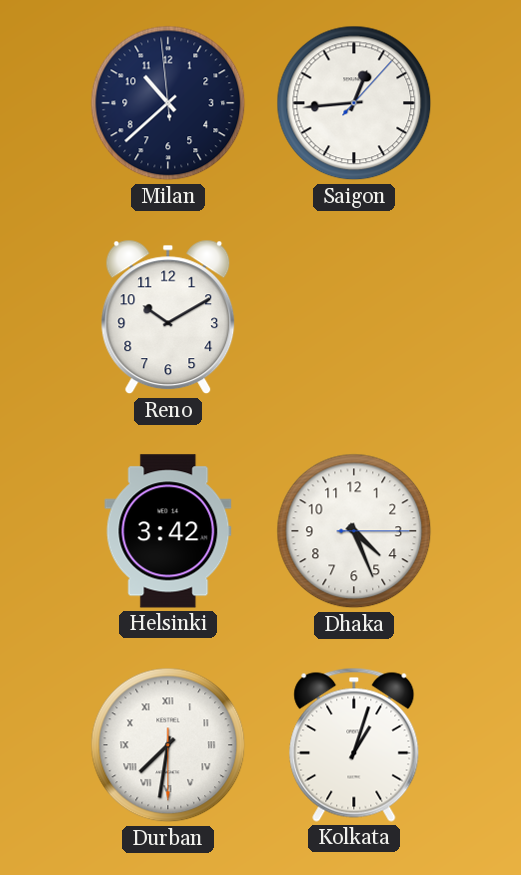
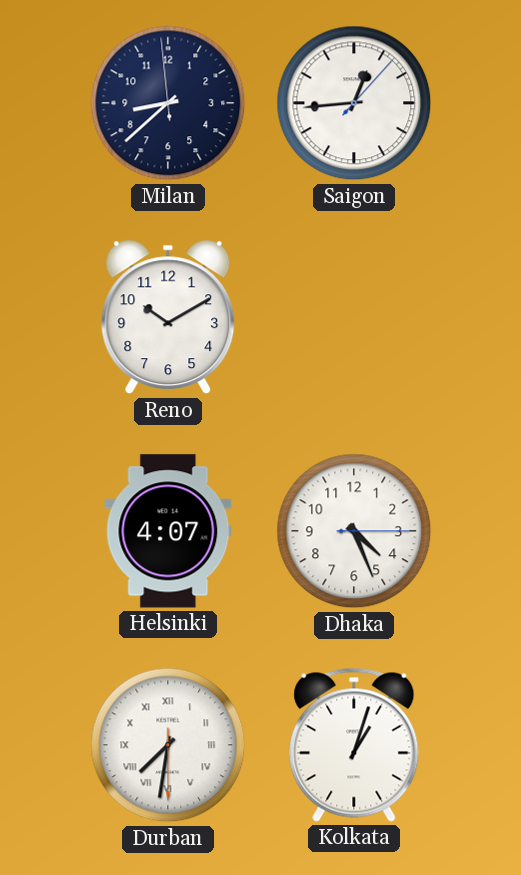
Milan: 10:37 -> 8:37
Helsinki: 3:42 -> 4:07
